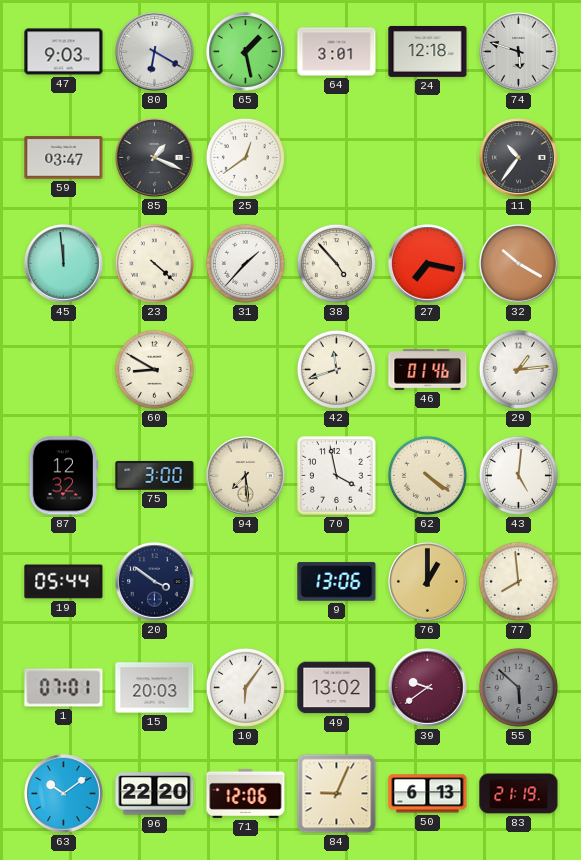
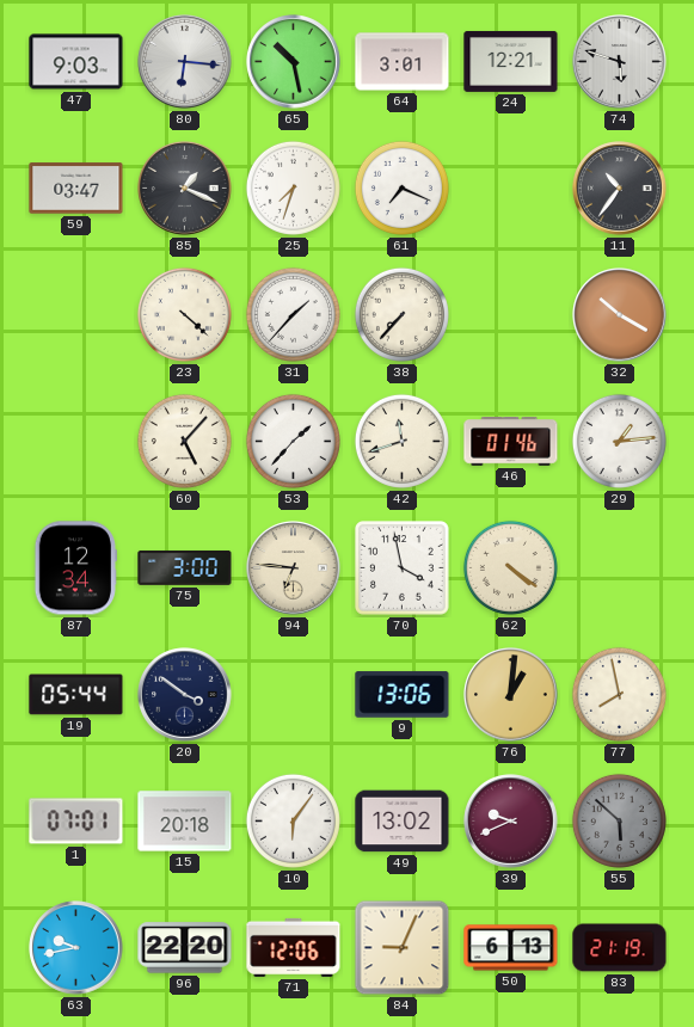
80: 6:20 -> 6:16
65: 1:28 -> 10:28
24: 12:18 -> 12:21
25: 12:39 -> 7:33
61: none -> 7:19
45: 11:59 -> none
38: 4:53 -> 7:37
27: 7:17 -> none
60: 8:50 -> 5:07
53: none -> 1:37
87: 12:32 -> 12:34
94: 7:29 -> 6:46
43: 5:01 -> none
76: 1:00 -> 1:01
77: 7:59 -> 7:58
15: 20:03 -> 20:18
39: 9:39 -> 9:41
63: 10:09 -> 9:43
